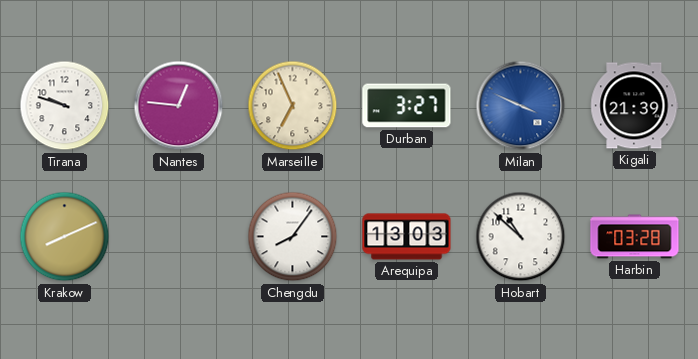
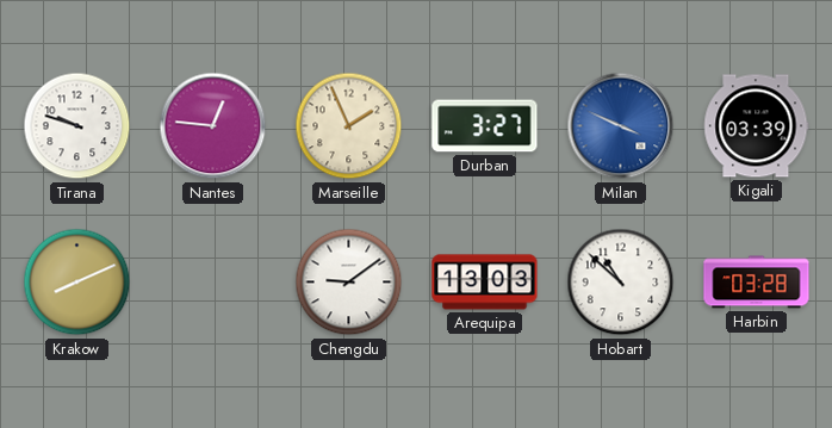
Marseille: 6:56 -> 1:56
Kigali: 21:39 -> 03:39
Chengdu: 8:06 -> 9:09
